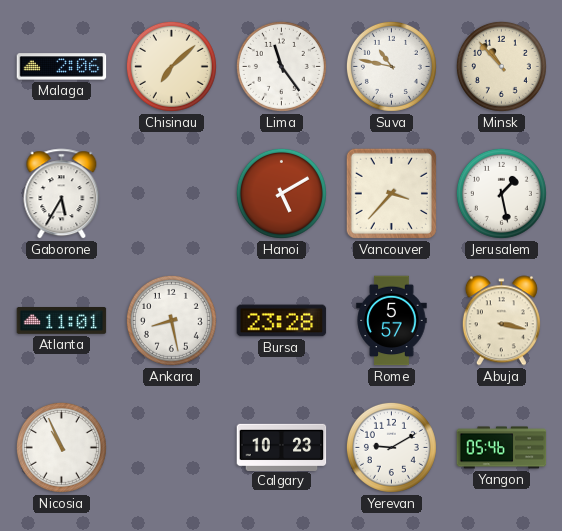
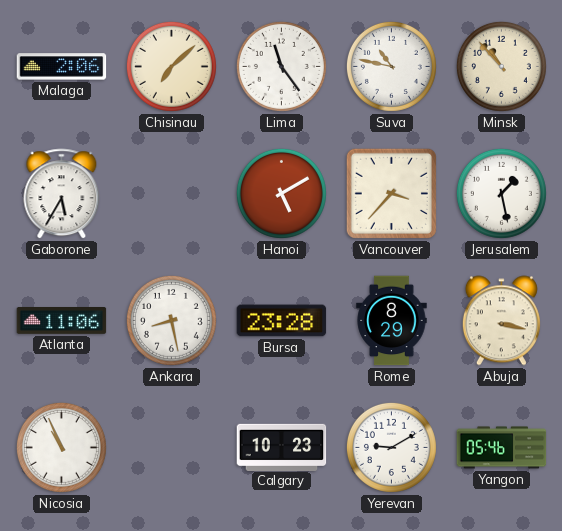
Atlanta: 11:01 -> 11:06
Rome: 5:57 -> 8:29
